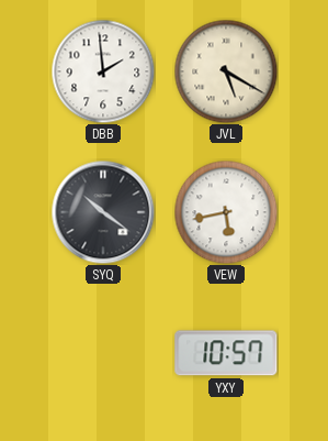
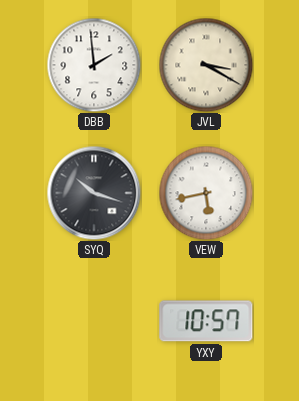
JVL: 5:20 -> 3:20
SYQ: 10:21 -> 10:18
